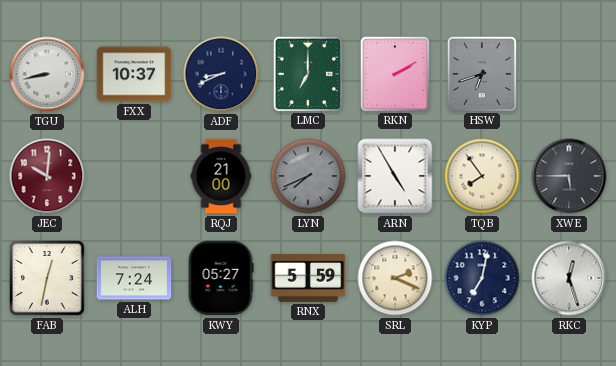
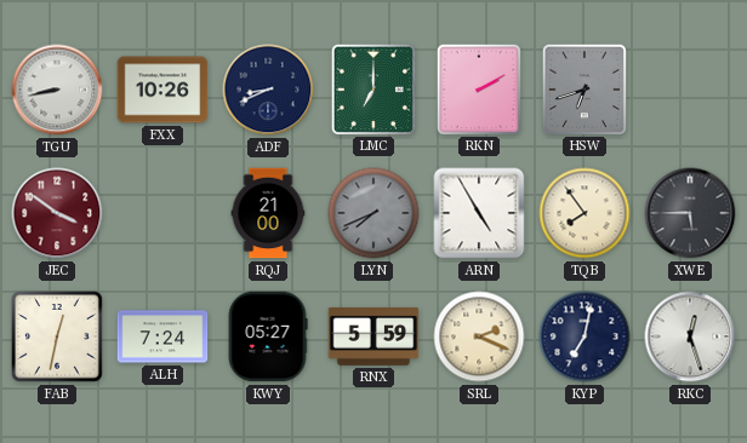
FXX: 10:37 -> 10:26
JEC: 10:01 -> 3:51
